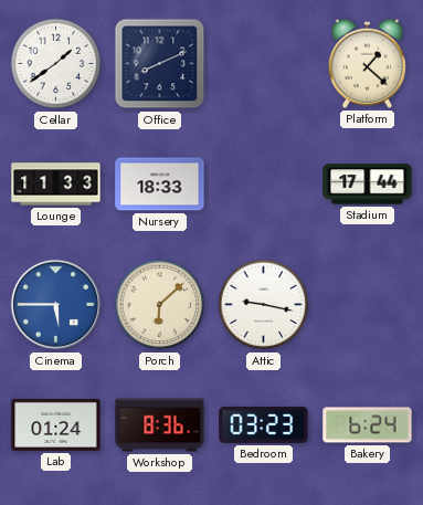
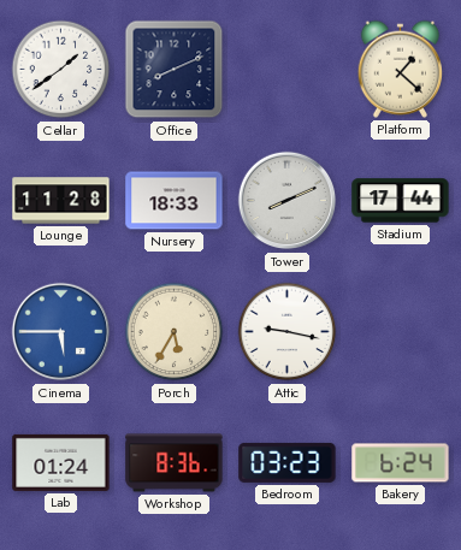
Lounge: 11:33 -> 11:28
Tower: none -> 8:11
Porch: 6:08 -> 5:35
